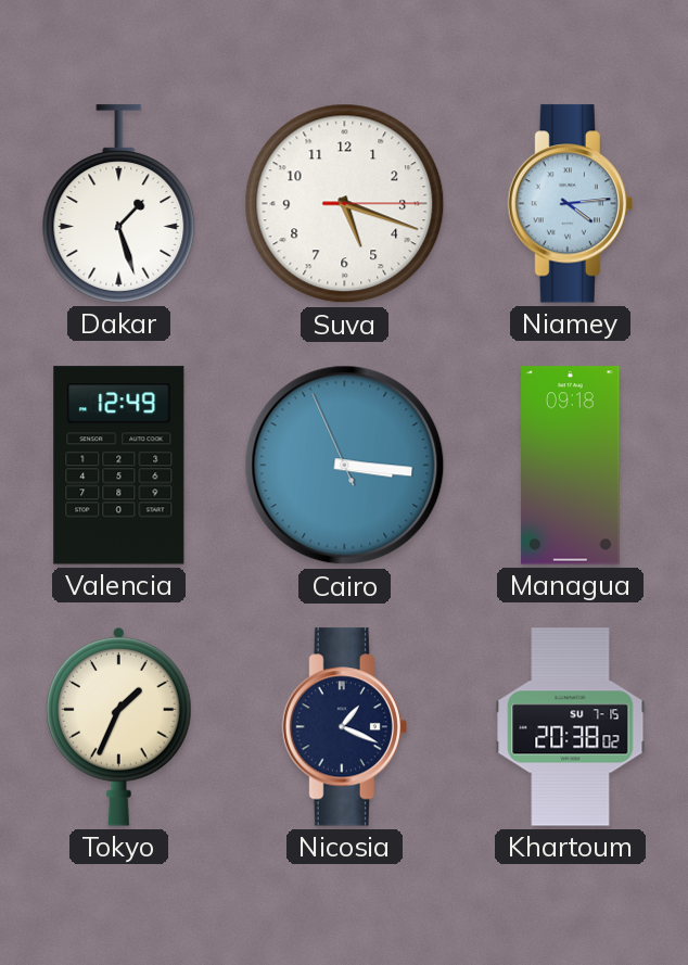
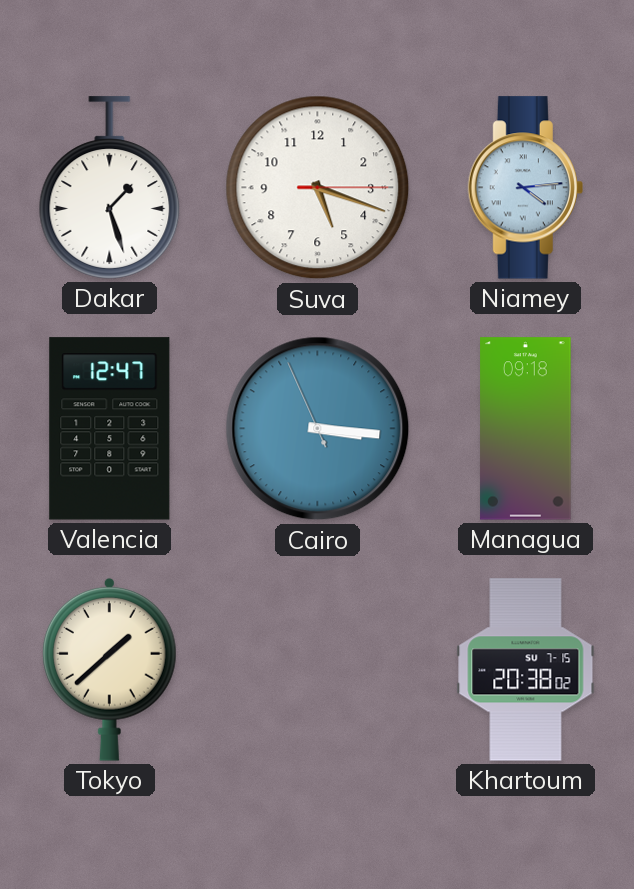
Valencia: 12:49 -> 12:47
Tokyo: 1:34 -> 1:38
Nicosia: 1:19 -> none
